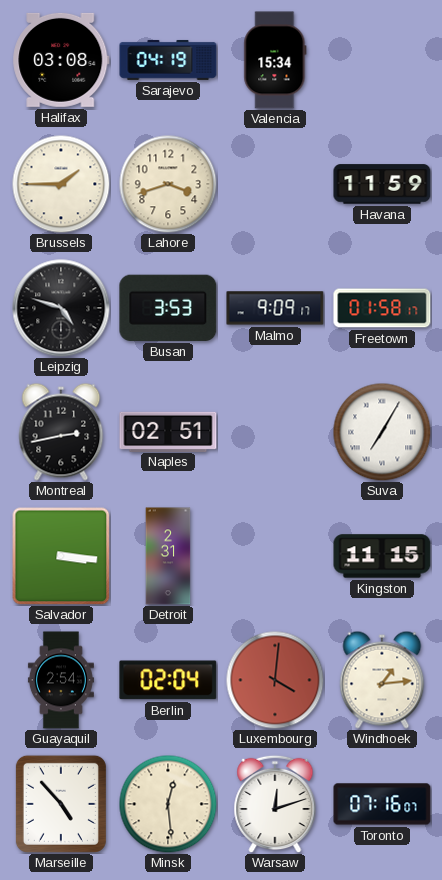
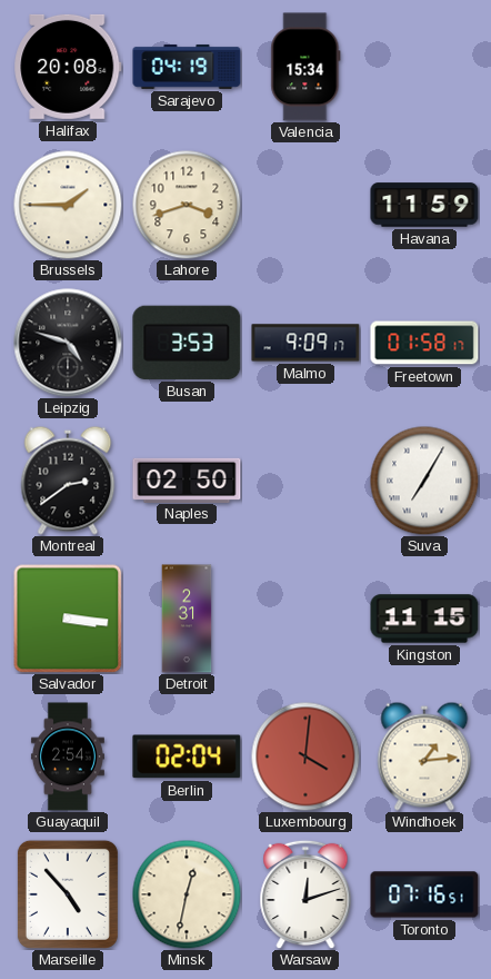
Halifax: 03:08 -> 20:08
Montreal: 2:43 -> 2:39
Naples: 02:51 -> 02:50
Minsk: 12:29 -> 12:32
Toronto: 07:16:07 -> 07:16:51
